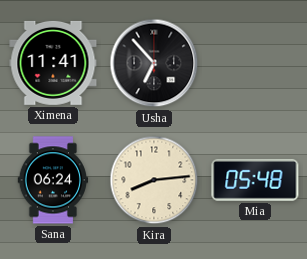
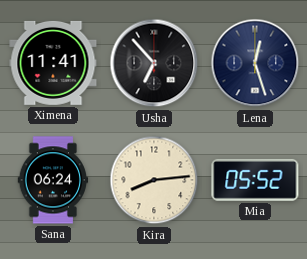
Lena: none -> 12:27
Mia: 05:48 -> 05:52
